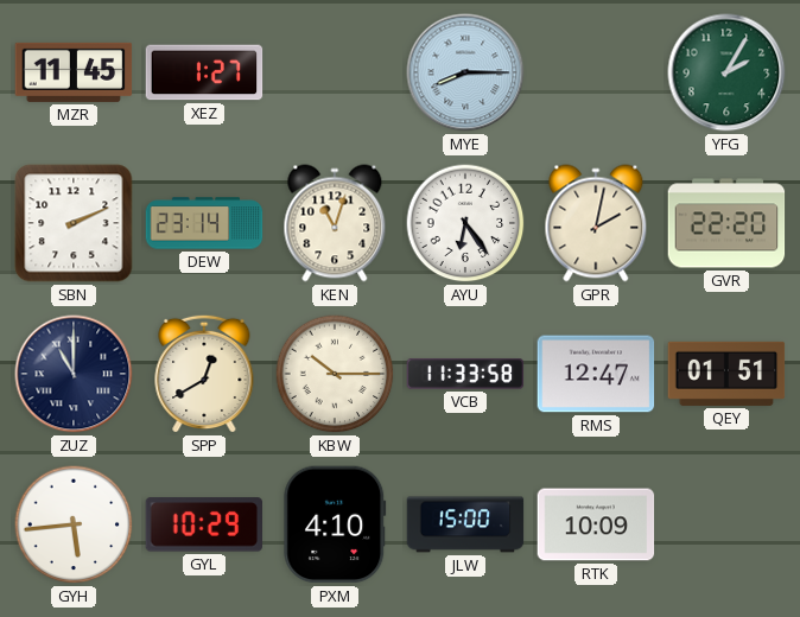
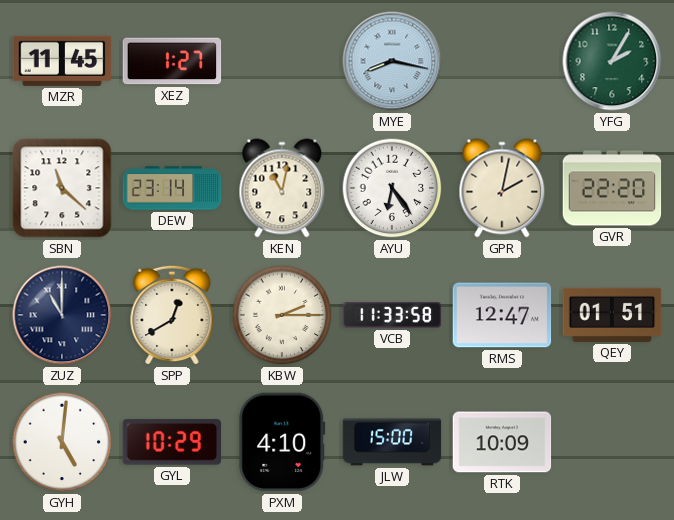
MYE: 8:15 -> 8:17
SBN: 2:11 -> 11:22
KEN: 11:03 -> 11:02
KBW: 10:15 -> 2:15
GYH: 5:44 -> 5:01
